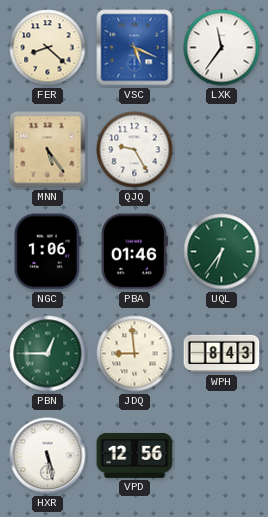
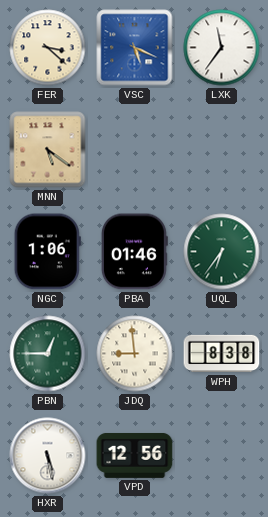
FER: 8:22 -> 3:22
MNN: 5:24 -> 5:21
QJQ: 9:25 -> none
WPH: 8:43 -> 8:38
